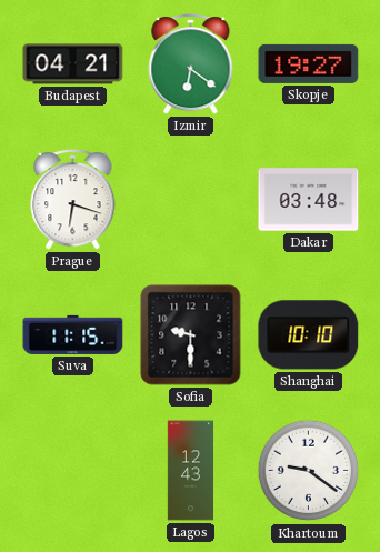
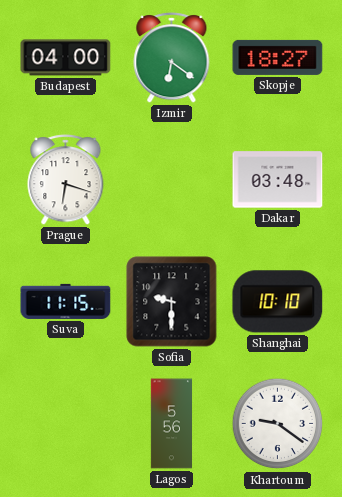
Budapest: 04:21 -> 04:00
Skopje: 19:27 -> 18:27
Lagos: 12:43 -> 5:56
